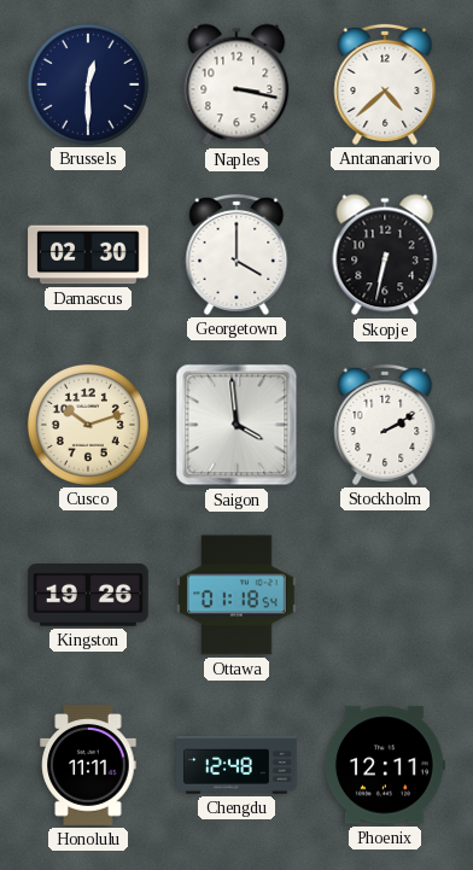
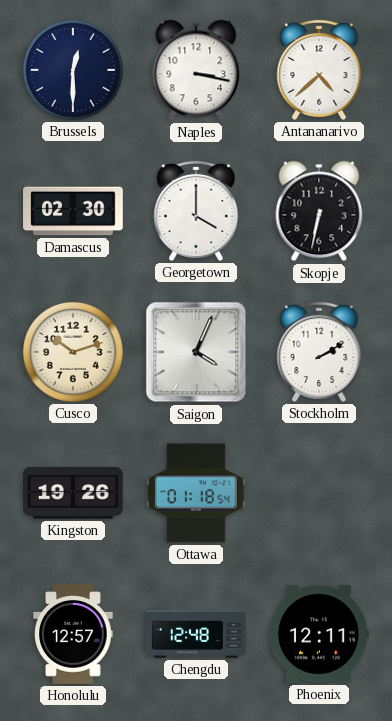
Saigon: 3:59 -> 4:04
Honolulu: 11:11 -> 12:57
